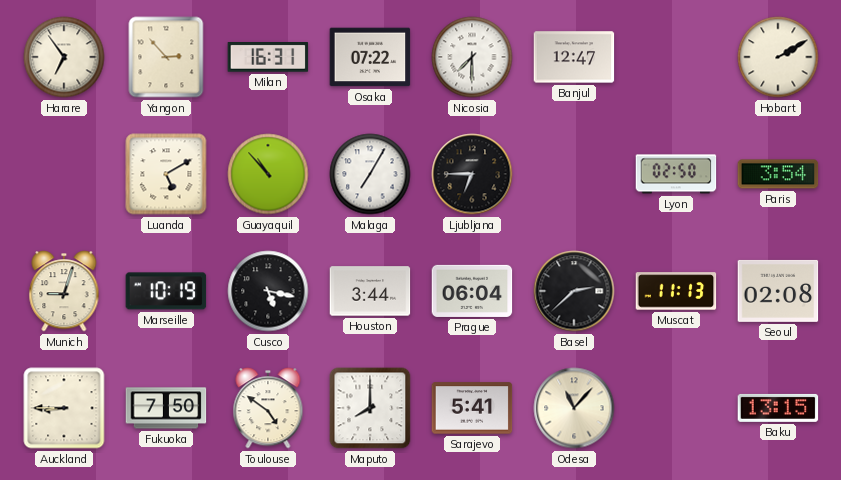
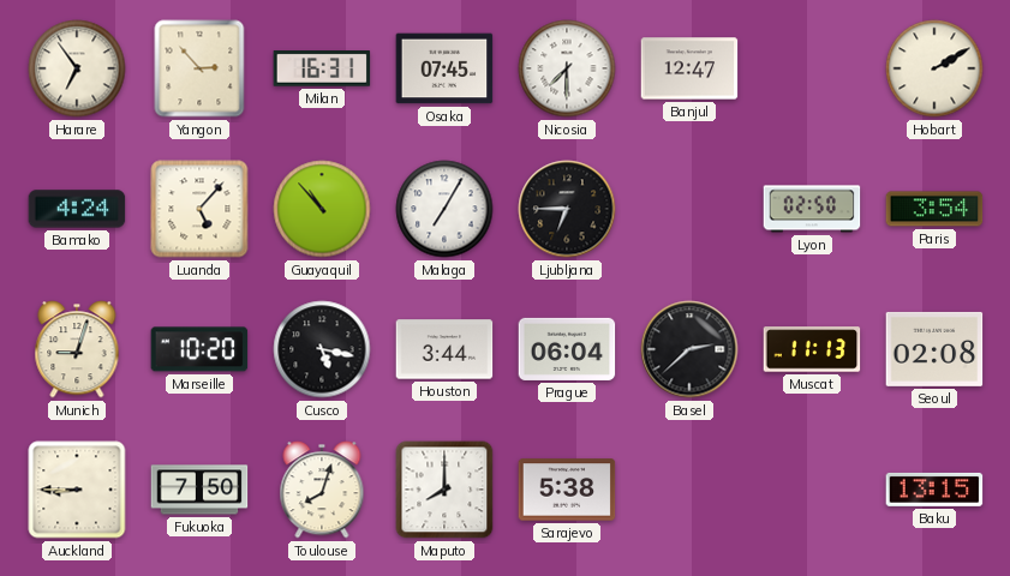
Osaka: 07:22 -> 07:45
Bamako: none -> 4:24
Luanda: 5:10 -> 5:07
Marseille: 10:19 -> 10:20
Toulouse: 4:51 -> 8:03
Sarajevo: 5:41 -> 5:38
Odesa: 11:07 -> none
